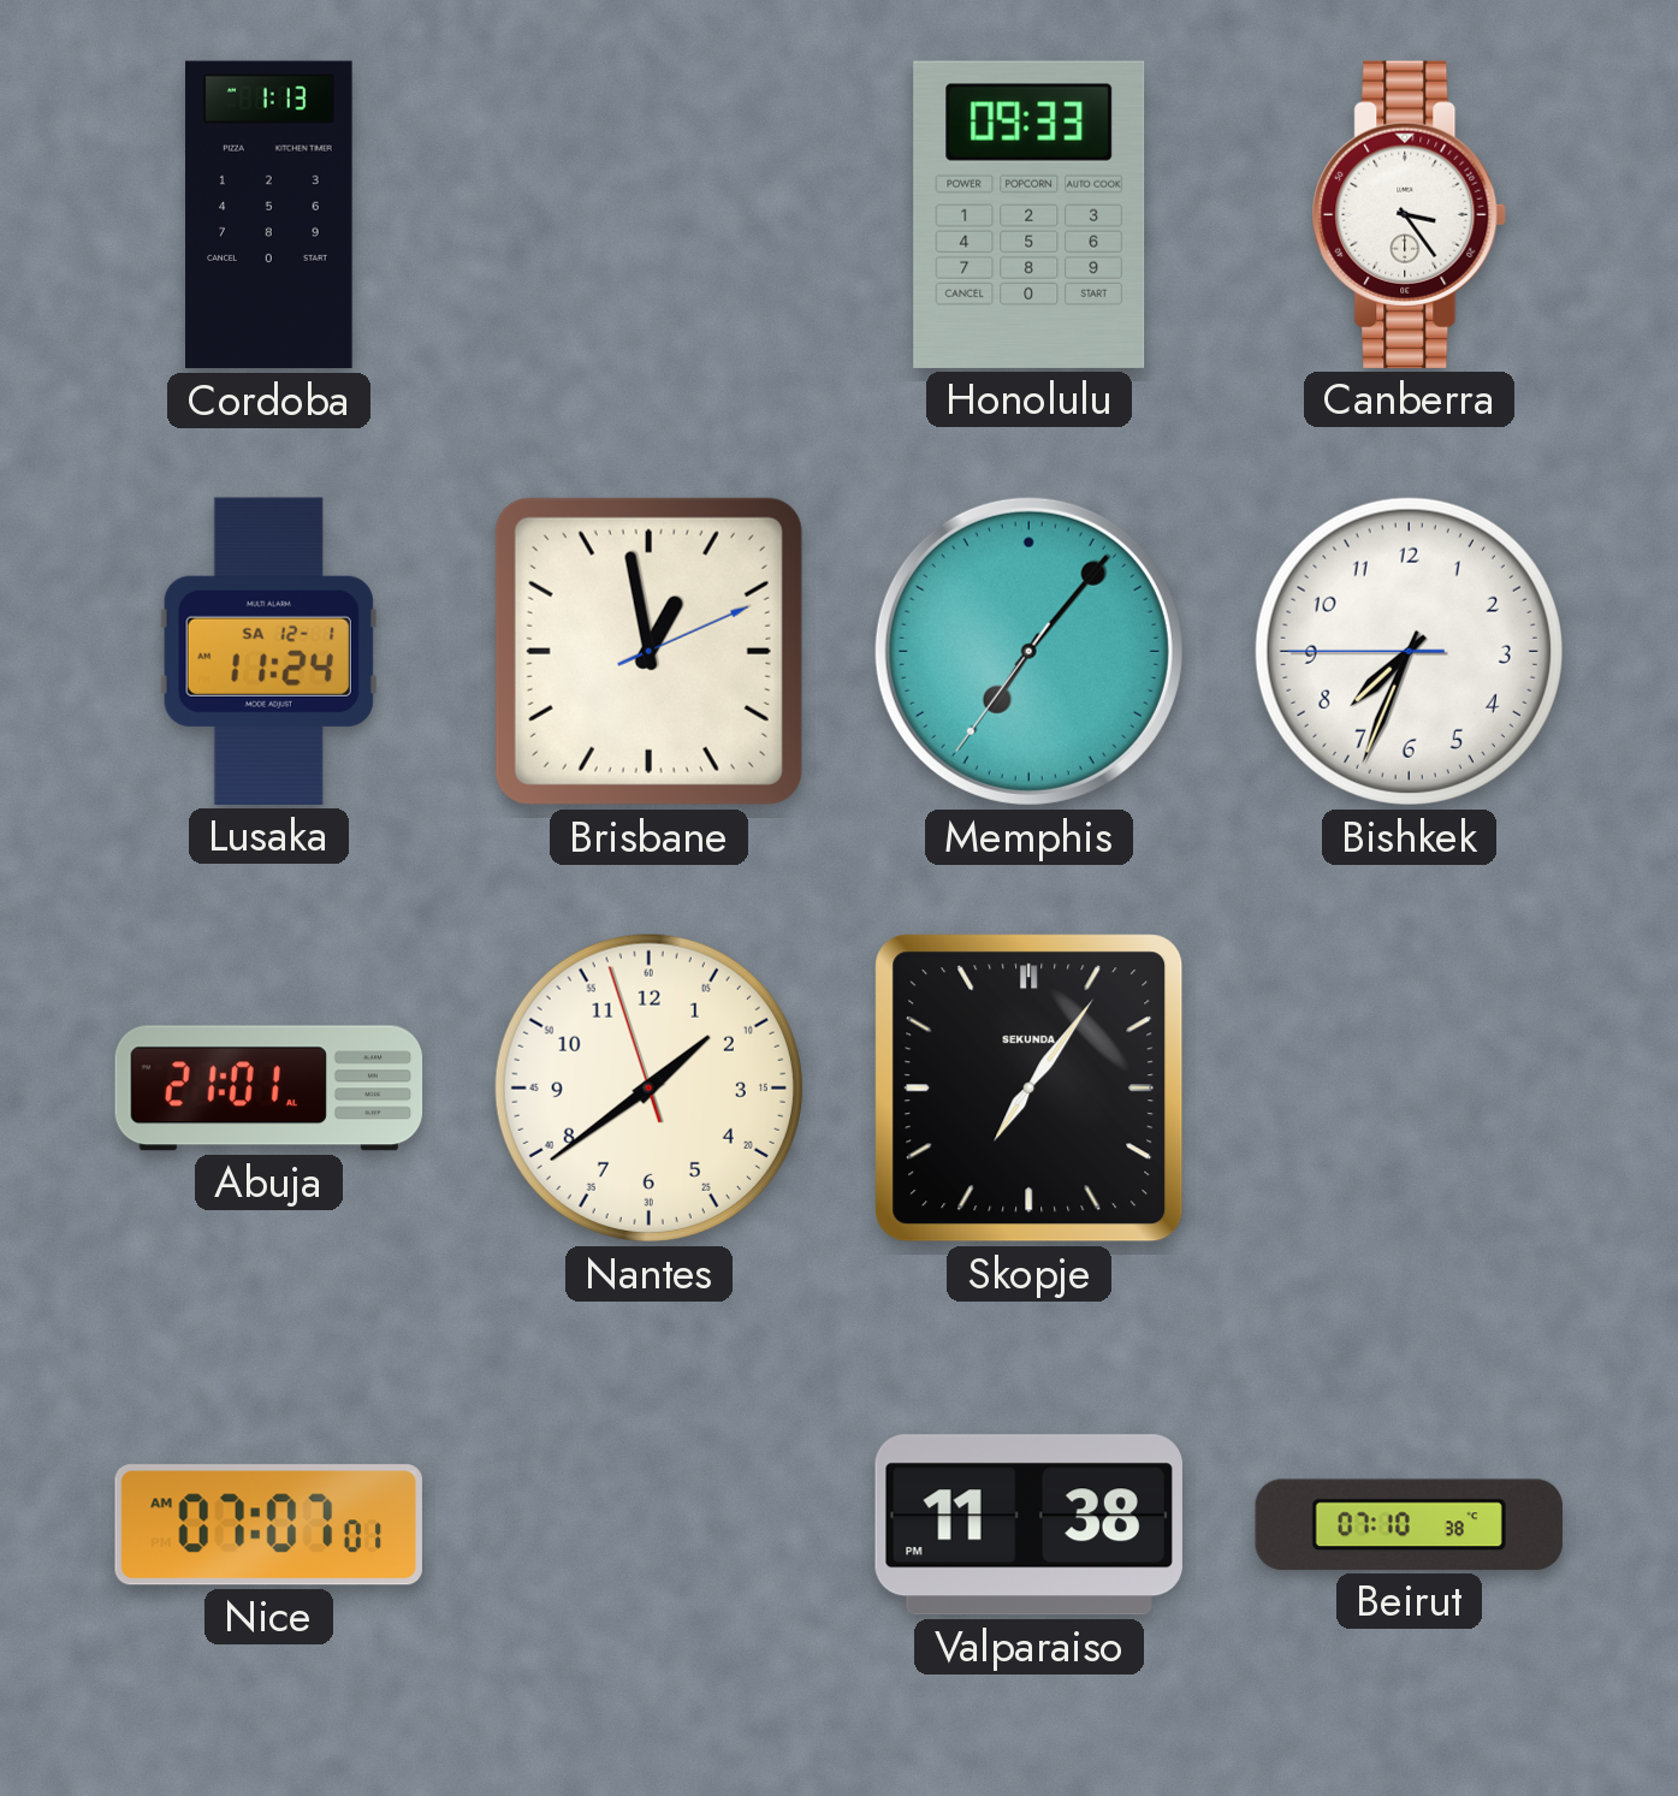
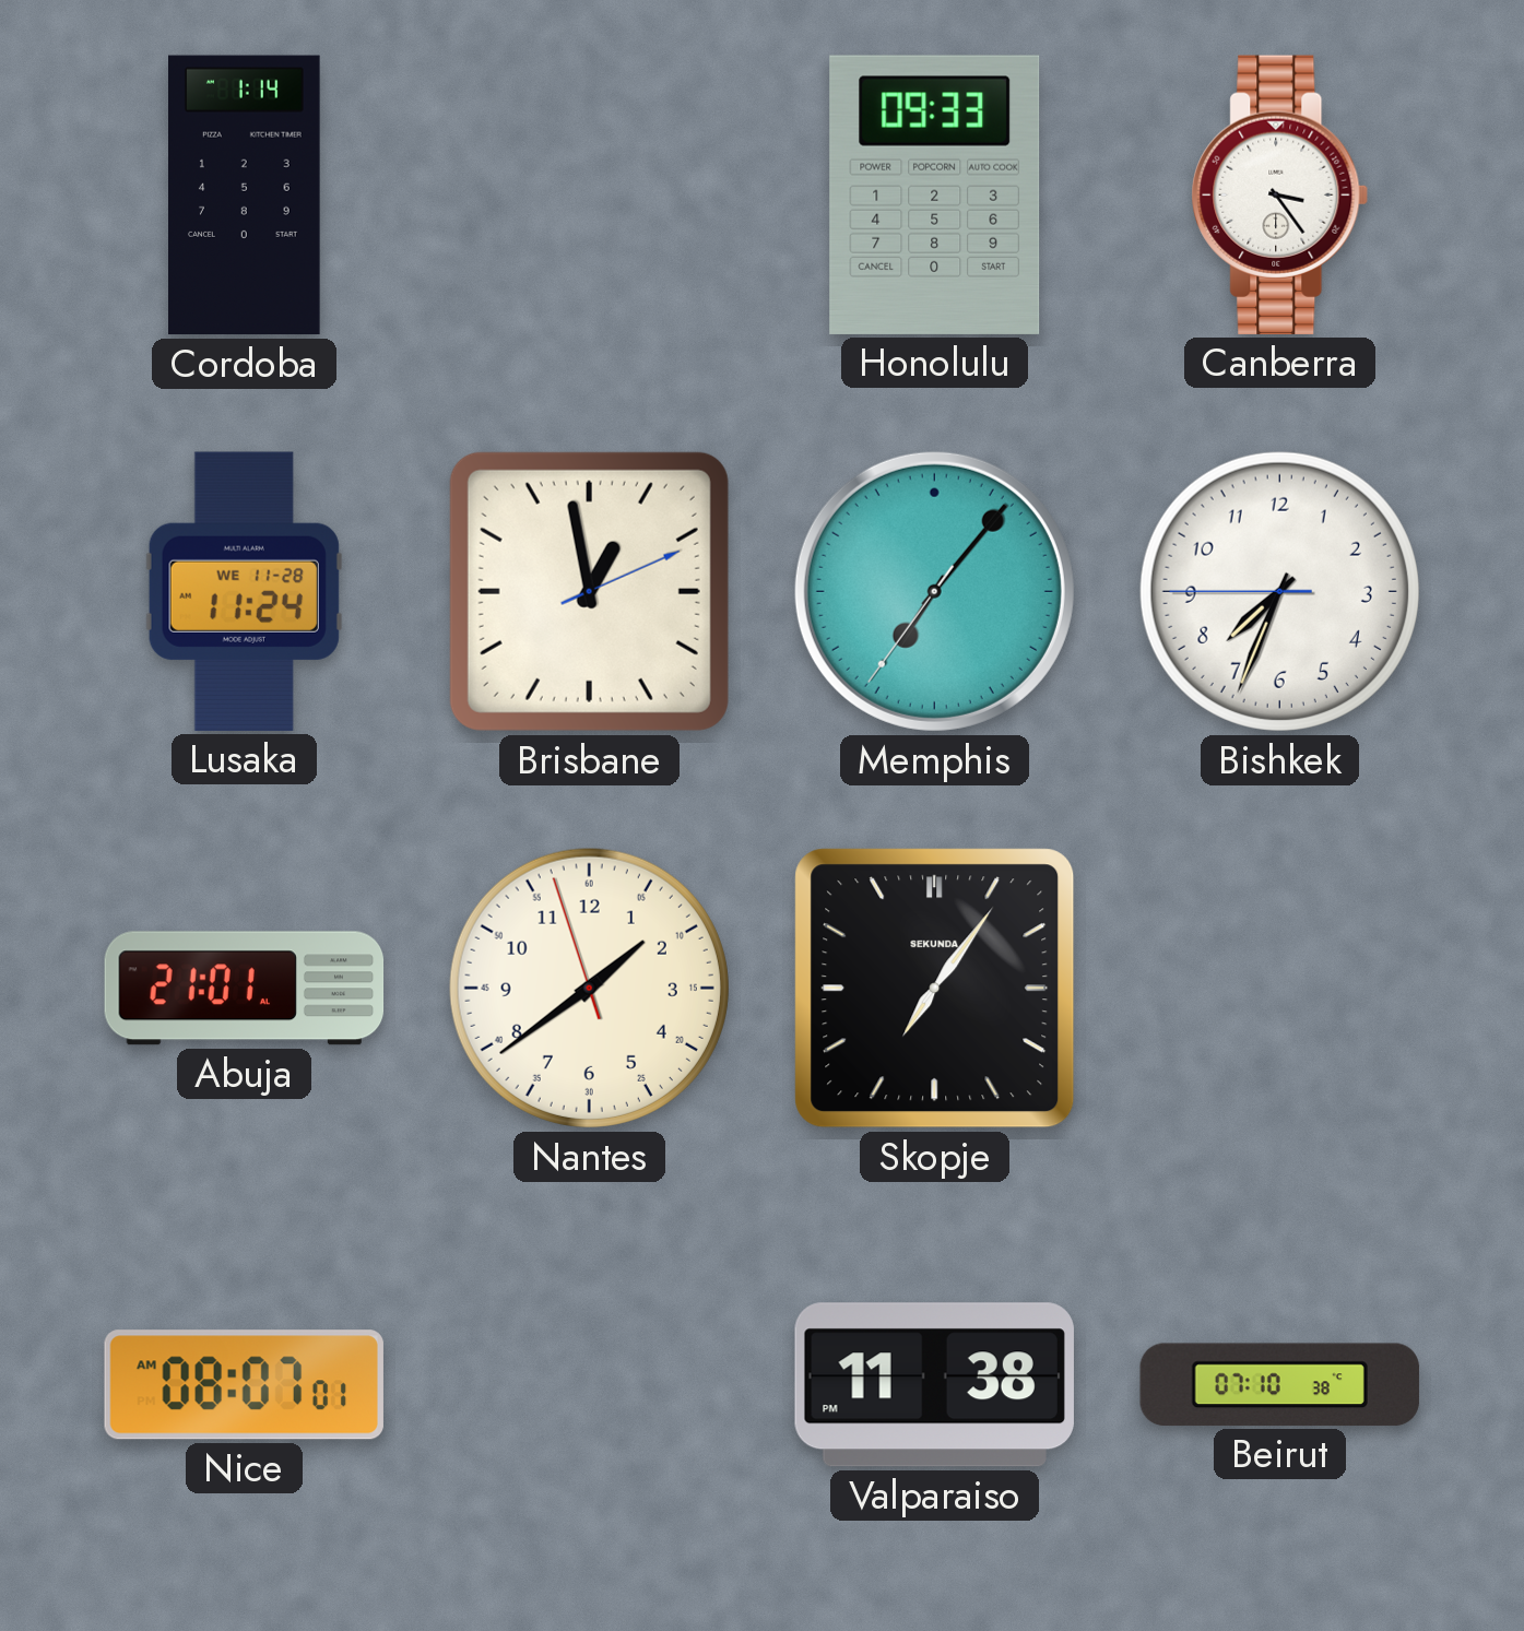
Cordoba: 1:13 -> 1:14
Lusaka date: SA 12-1 -> WE 11-28
Nice: 07:07 -> 08:07
